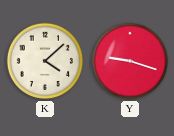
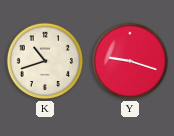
K: 4:08 -> 10:42
